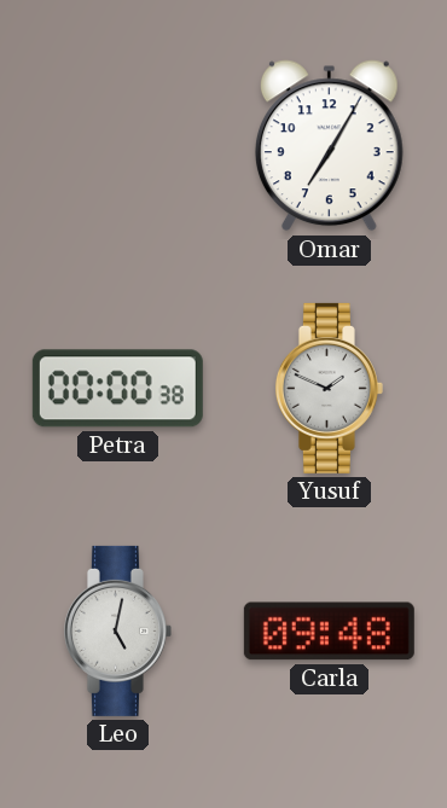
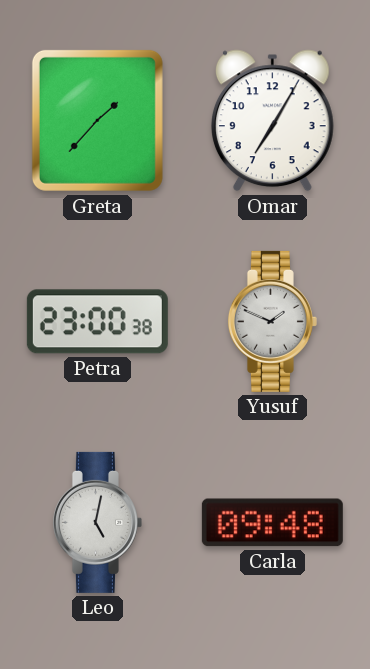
Greta: none -> 1:37
Petra: 00:00 -> 23:00
